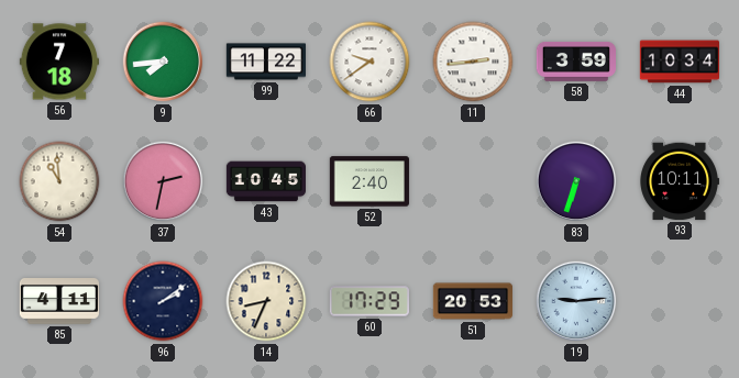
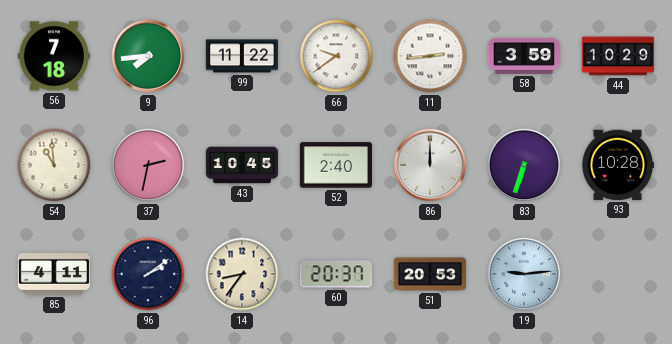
44: 10:34 -> 10:29
86: none -> 12:00
93: 10:11 -> 10:28
14: 8:34 -> 8:36
60: 17:29 -> 20:37
